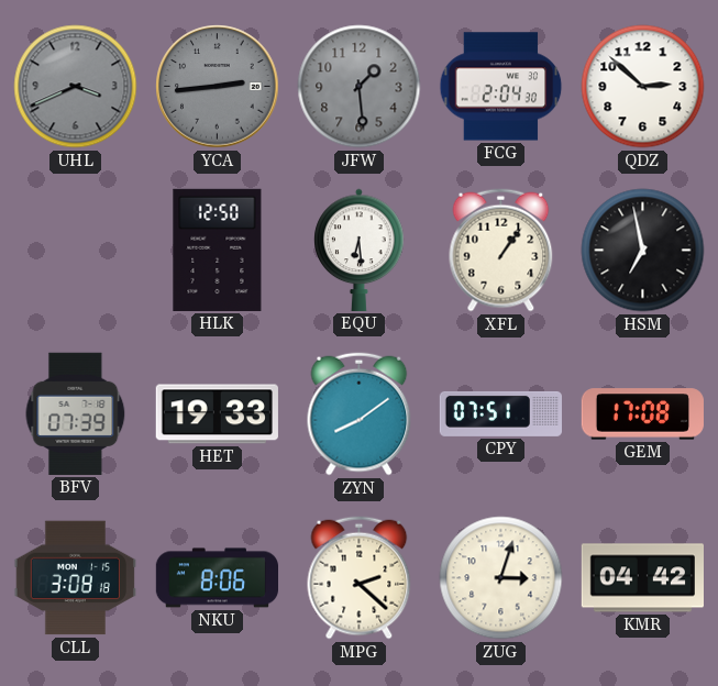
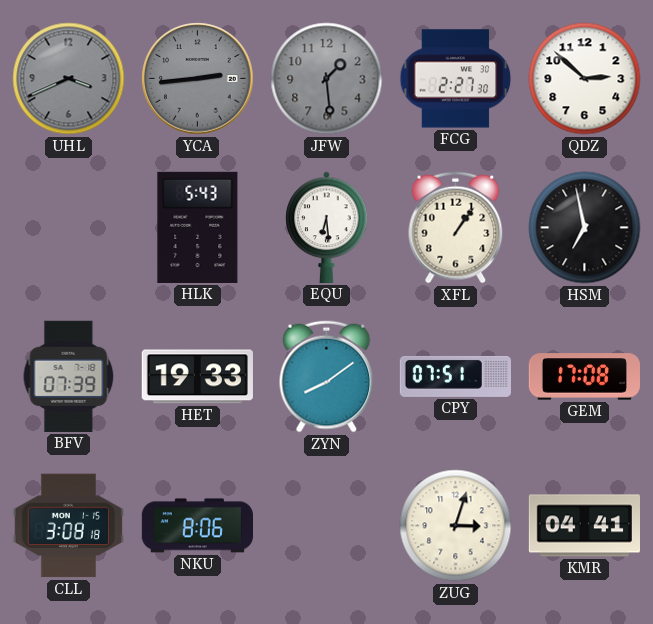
FCG: 2:04 -> 2:27
HLK: 12:50 -> 5:43
MPG: 2:22 -> none
KMR: 04:42 -> 04:41
